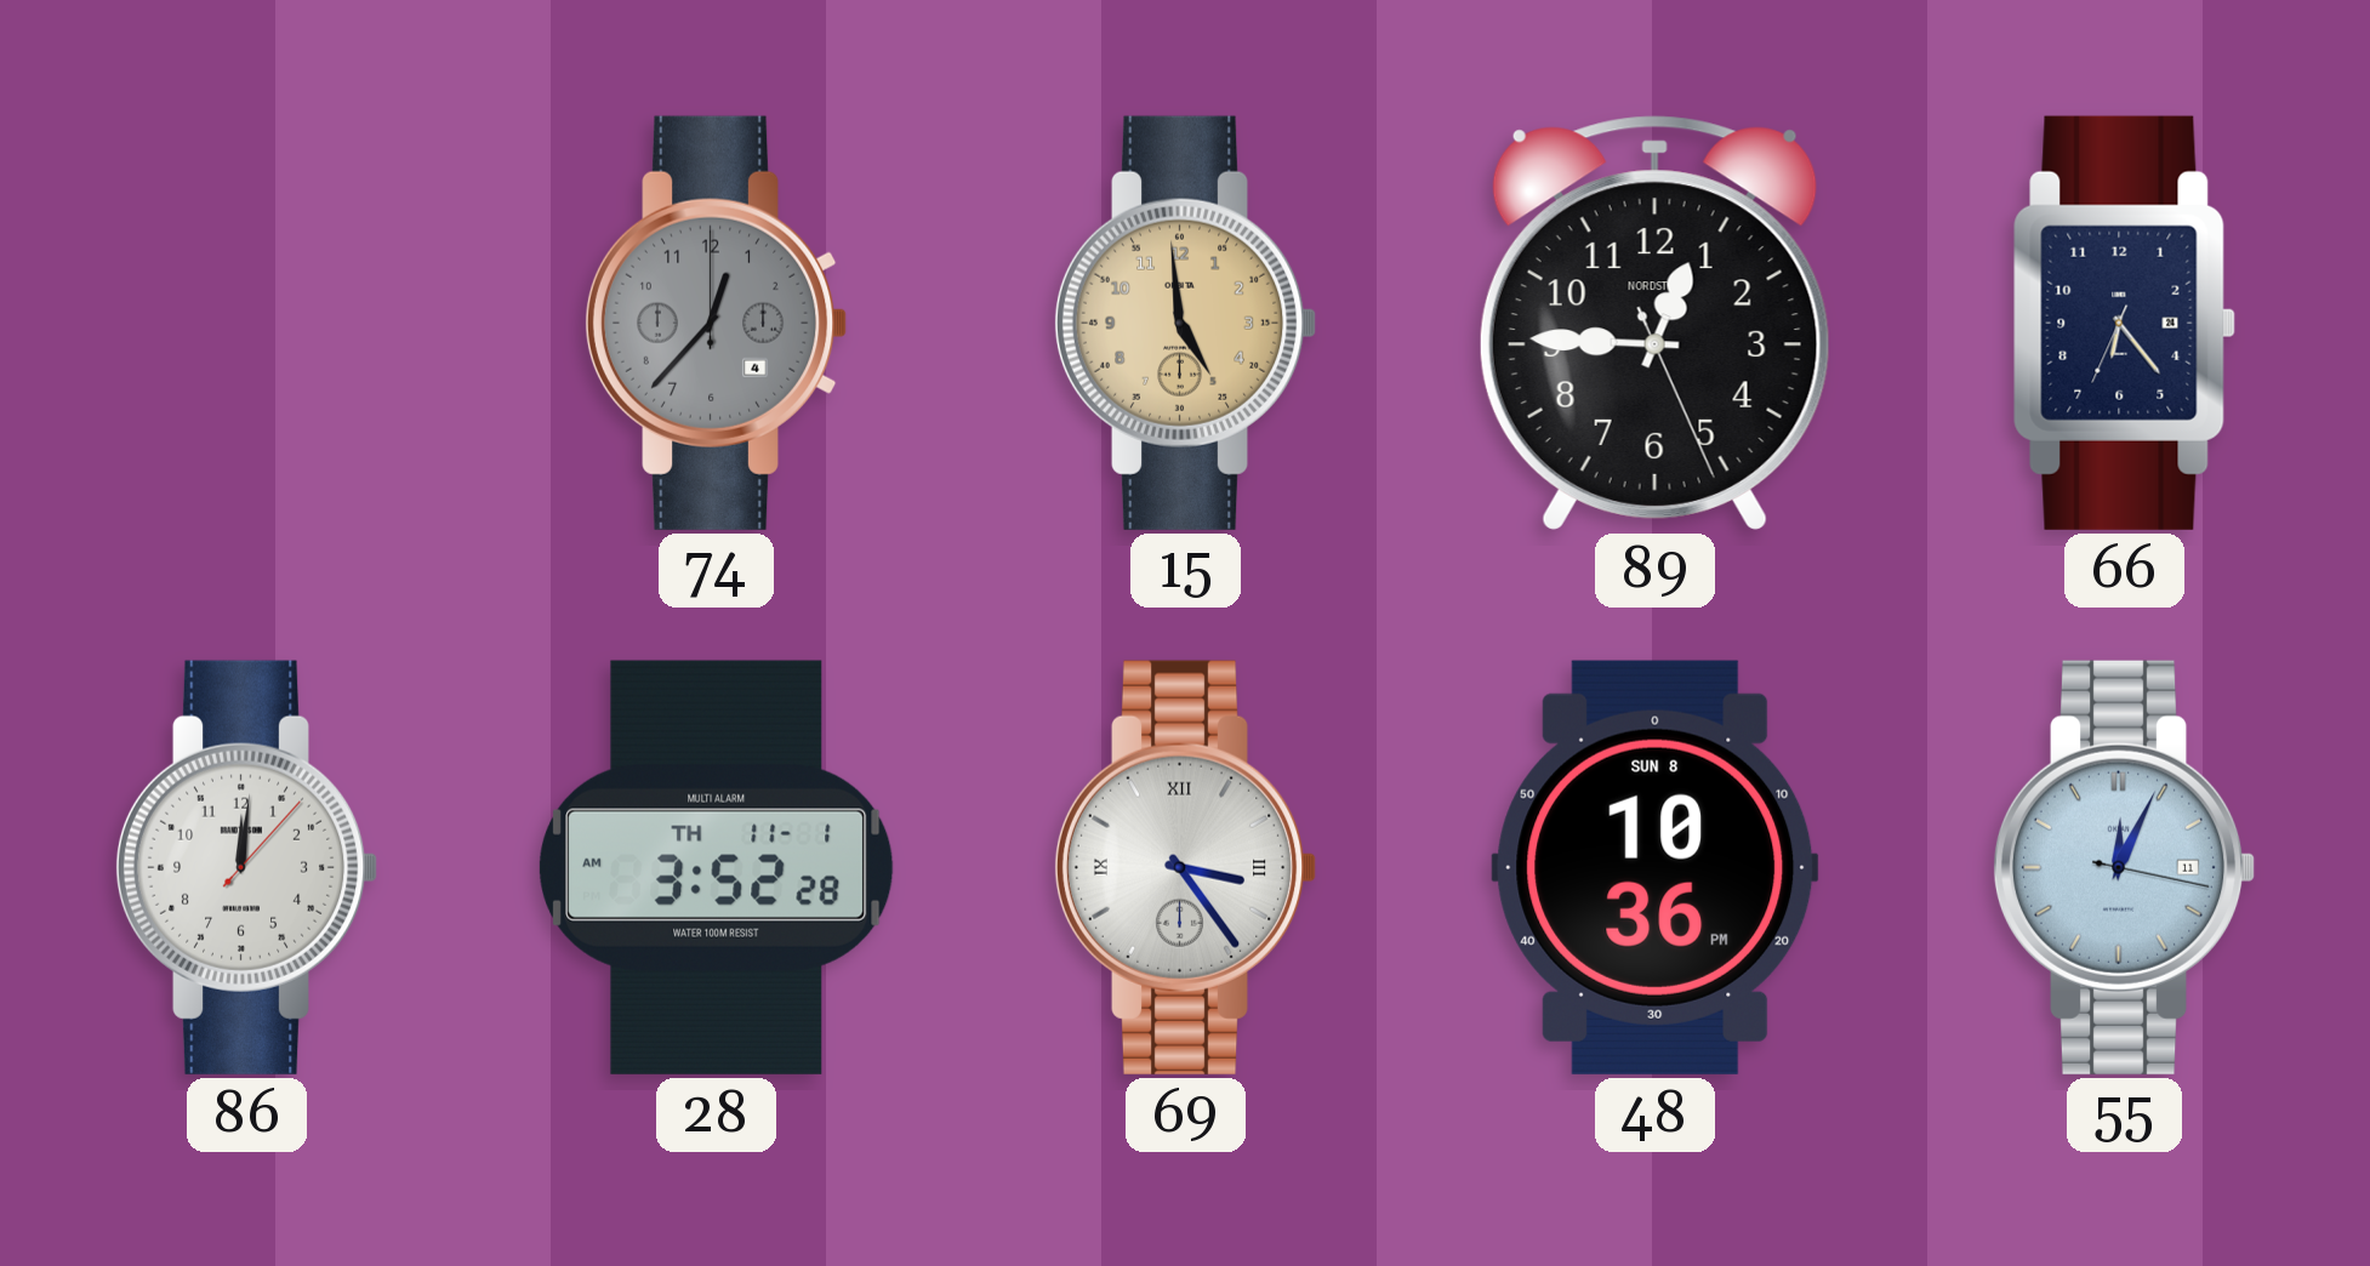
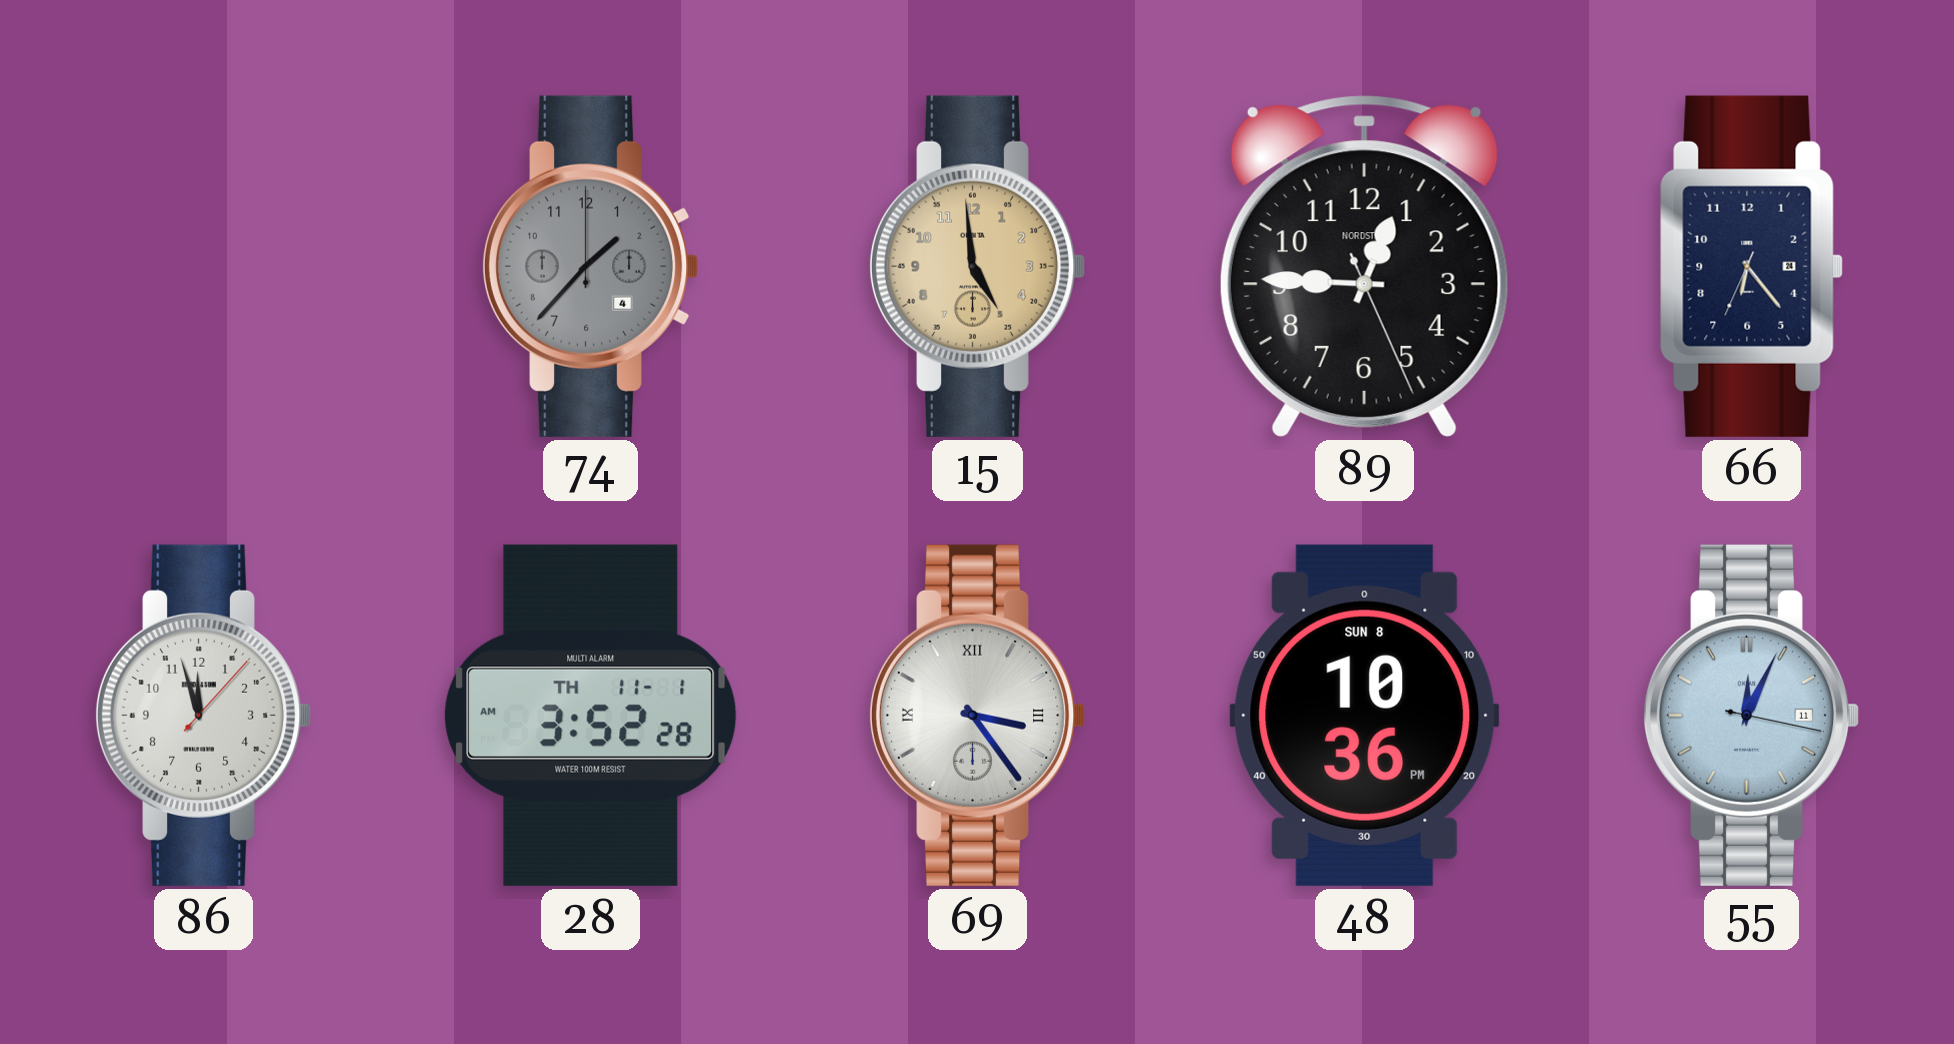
74: 12:37 -> 1:37
86: 12:01 -> 11:57
